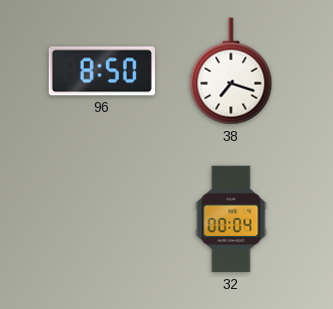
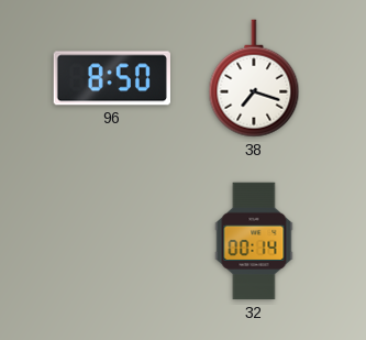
32: 00:04 -> 00:14
